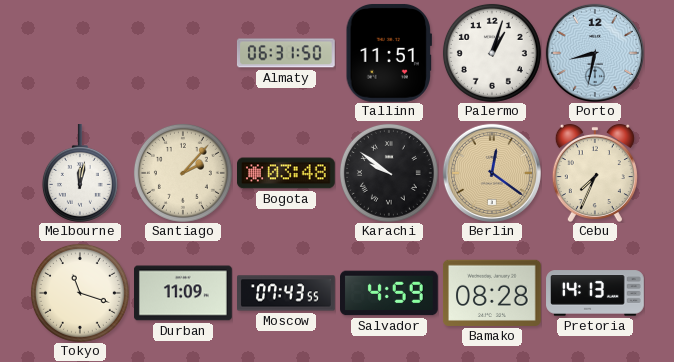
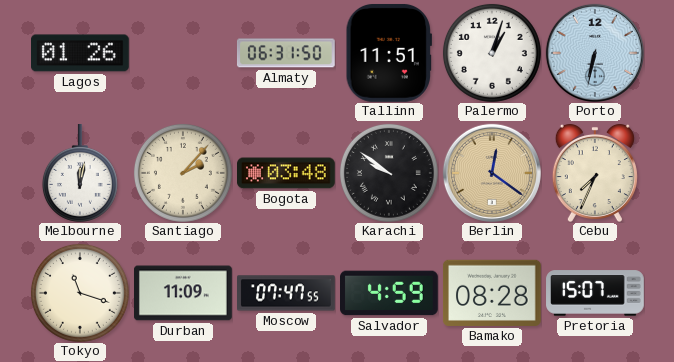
Lagos: none -> 01:26
Porto: 8:32 -> 6:32
Moscow: 07:43 -> 07:47
Pretoria: 14:13 -> 15:07
